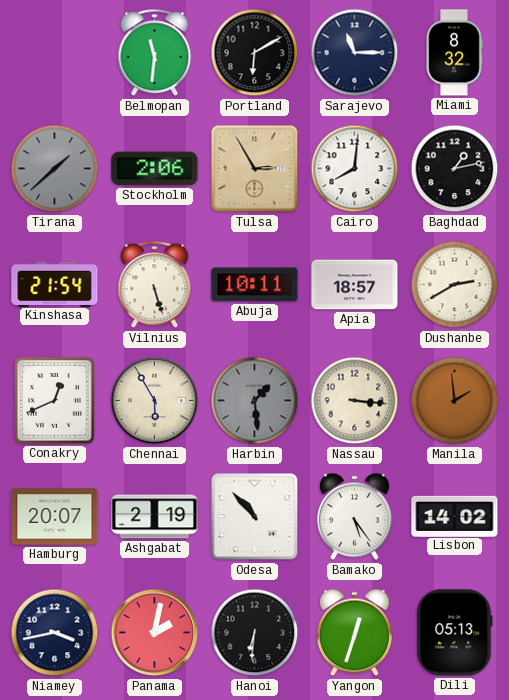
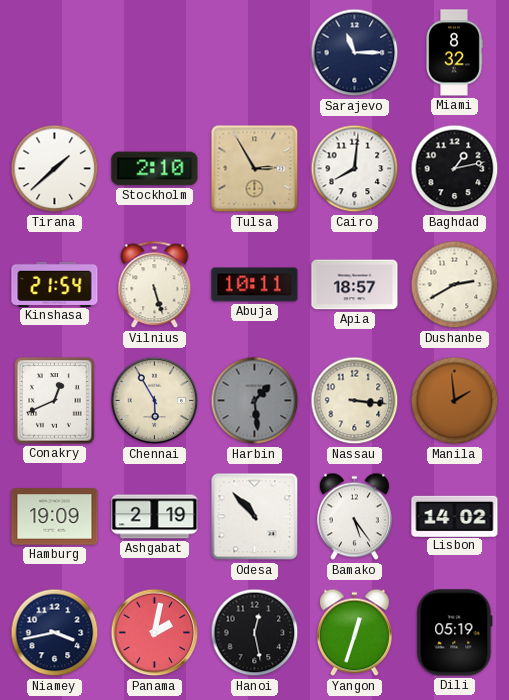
Belmopan: 11:31 -> none
Portland: 6:10 -> none
Tirana dial: grey -> white
Stockholm: 2:06 -> 2:10
Hamburg: 20:07 -> 19:09
Hanoi: 6:31 -> 12:28
Dili: 05:13 -> 05:19
